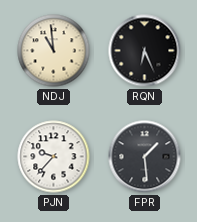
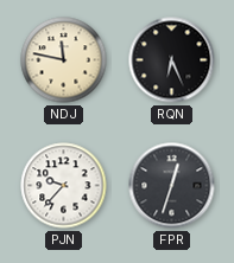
NDJ: 10:59 -> 11:47
FPR: 1:29 -> 12:33
